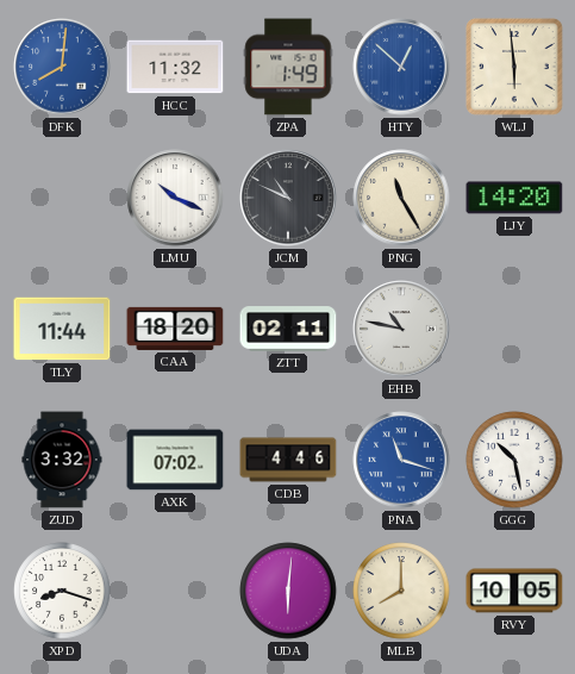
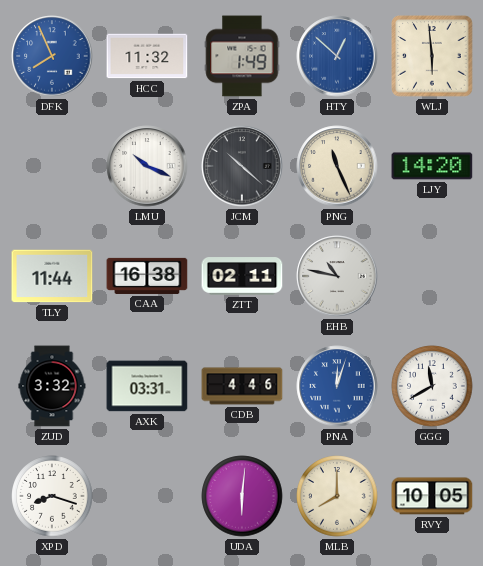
DFK: 8:01 -> 7:56
JCM: 10:49 -> 10:22
PNG: 11:25 -> 11:26
CAA: 18:20 -> 16:38
AXK: 07:02 -> 03:31
PNA: 11:18 -> 12:03
GGG: 10:28 -> 11:40
